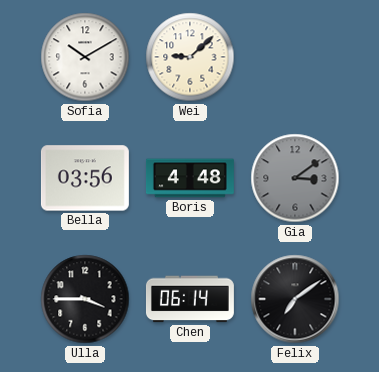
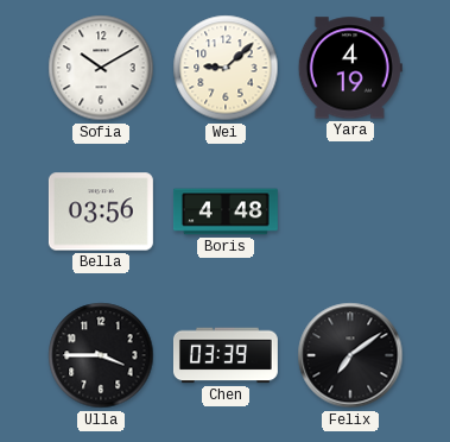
Yara: none -> 4:19
Gia: 3:09 -> none
Chen: 06:14 -> 03:39
